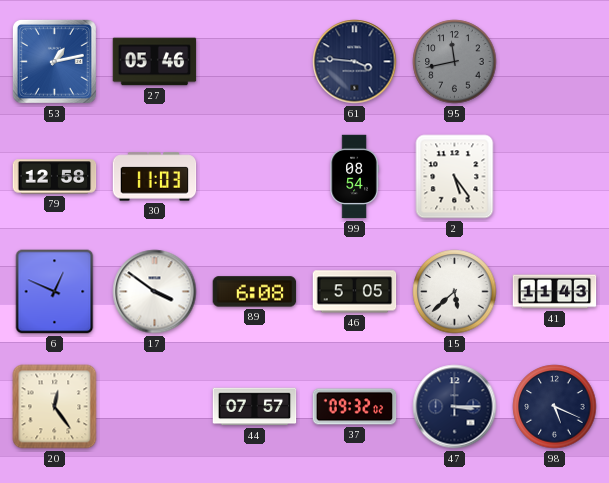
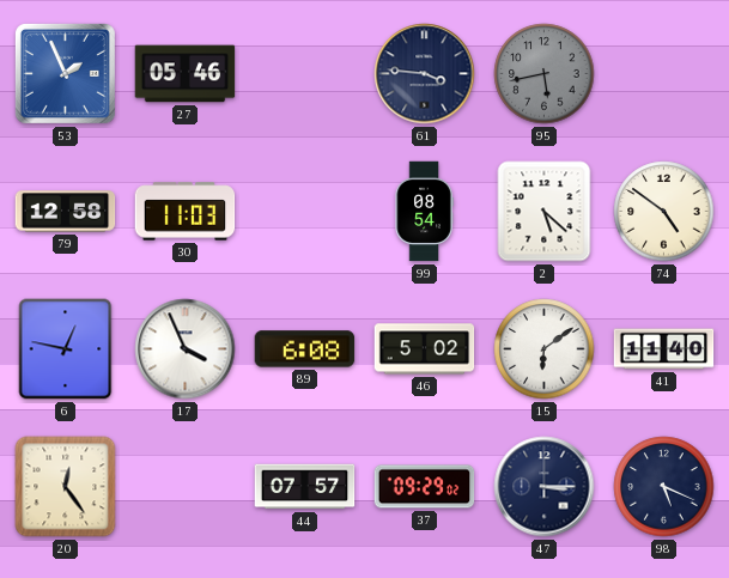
53: 1:13 -> 1:56
95: 11:43 -> 5:43
2: 5:24 -> 5:22
74: none -> 4:51
6: 12:49 -> 12:47
17: 3:51 -> 3:56
46: 5:05 -> 5:02
15: 5:38 -> 6:09
41: 11:43 -> 11:40
37: 09:32 -> 09:29
